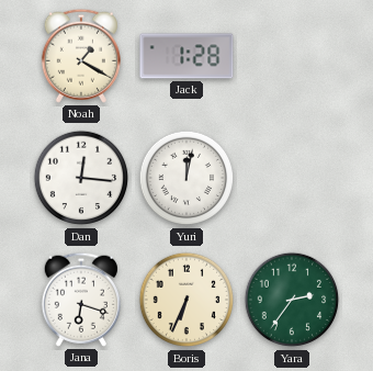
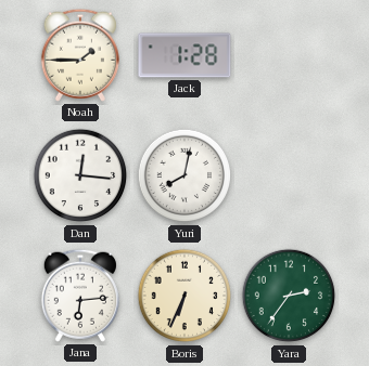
Noah: 1:20 -> 1:45
Yuri: 12:02 -> 8:02
Jana: 6:18 -> 6:14
